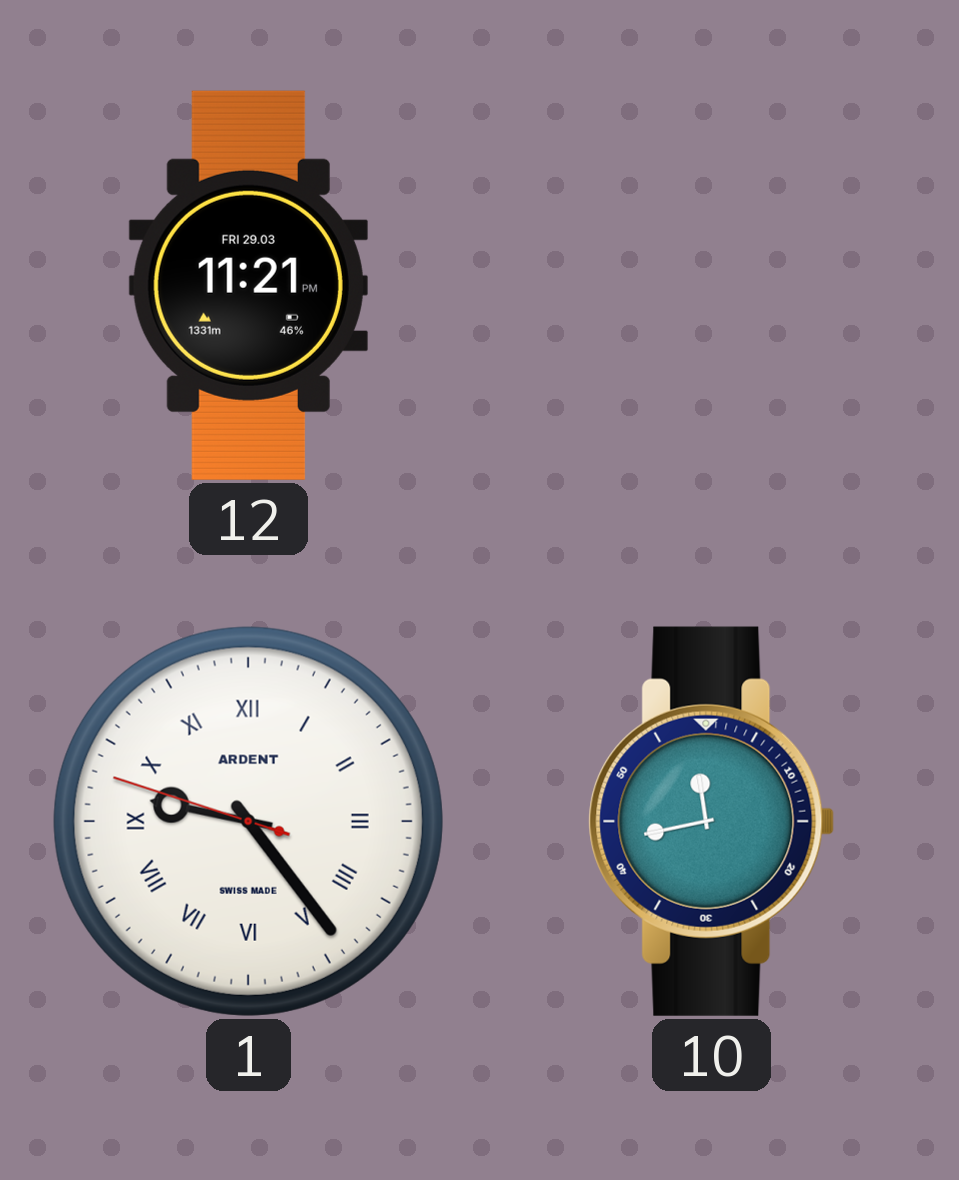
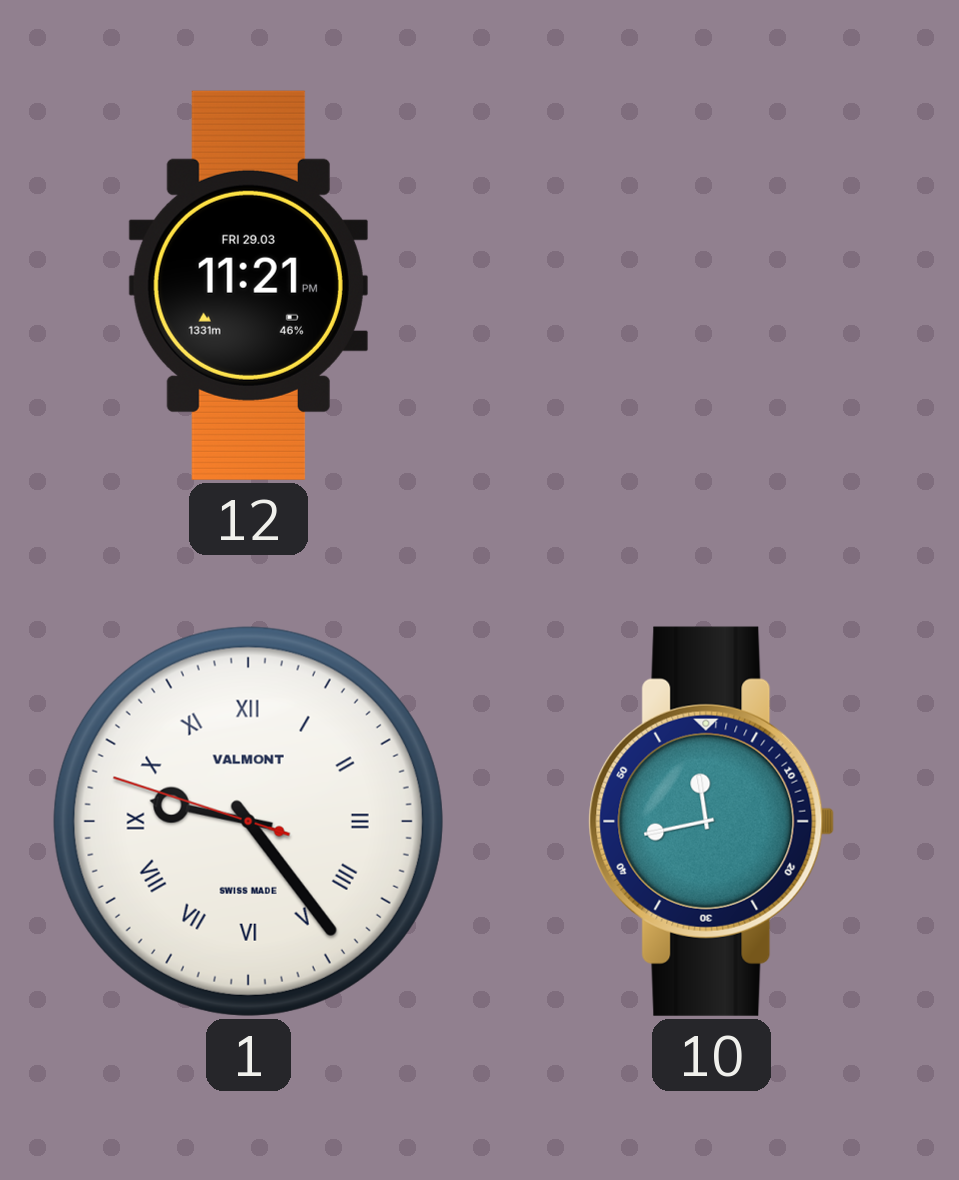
1 brand: ARDENT -> VALMONT
